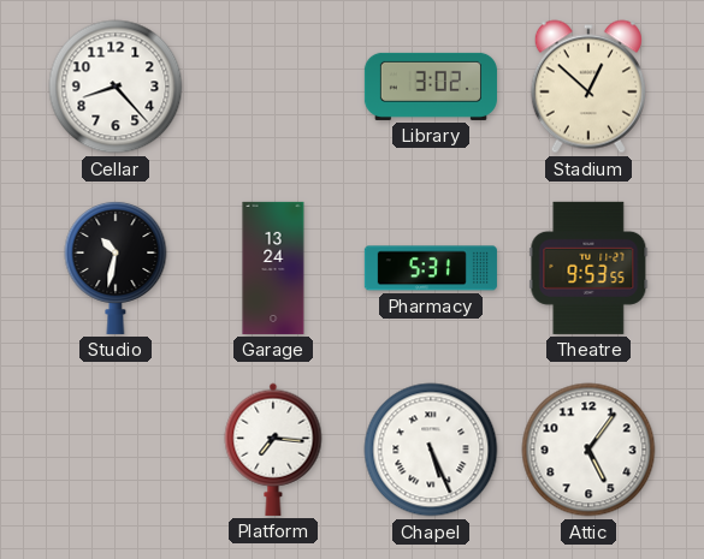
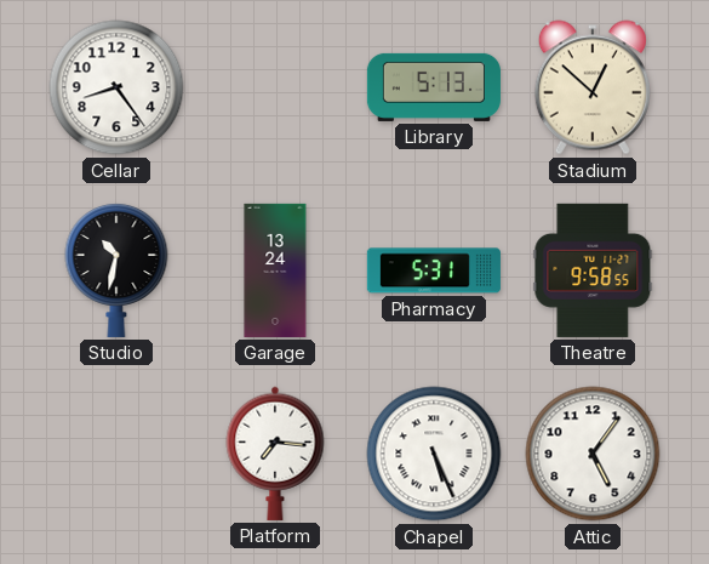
Cellar: 8:23 -> 8:24
Library: 3:02 -> 5:13
Theatre: 9:53 -> 9:58
